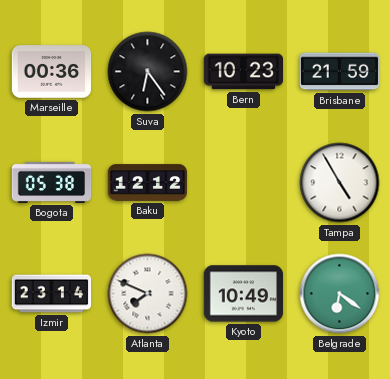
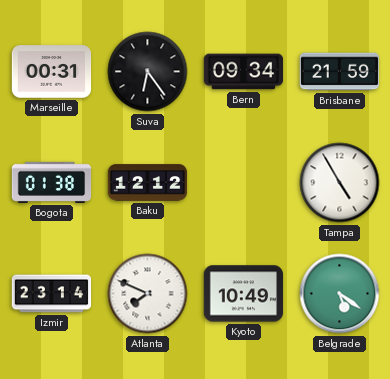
Marseille: 00:36 -> 00:31
Bern: 10:23 -> 09:34
Bogota: 05:38 -> 01:38
Belgrade: 6:21 -> 5:21
